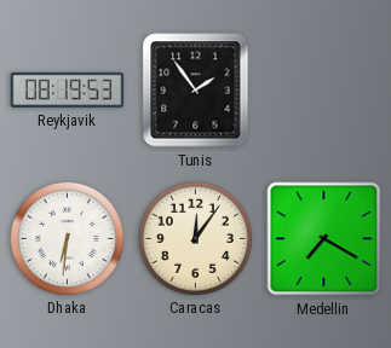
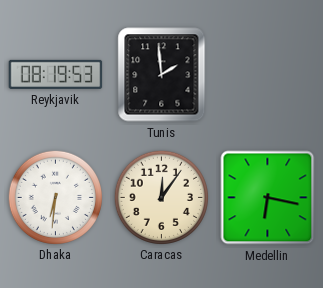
Tunis: 1:54 -> 1:59
Medellin: 7:20 -> 6:17
